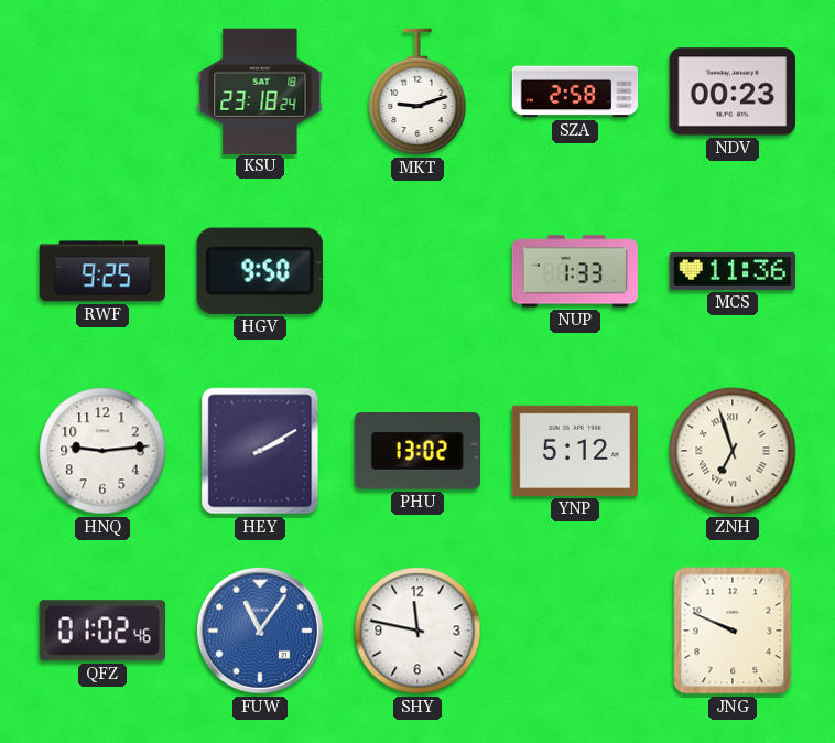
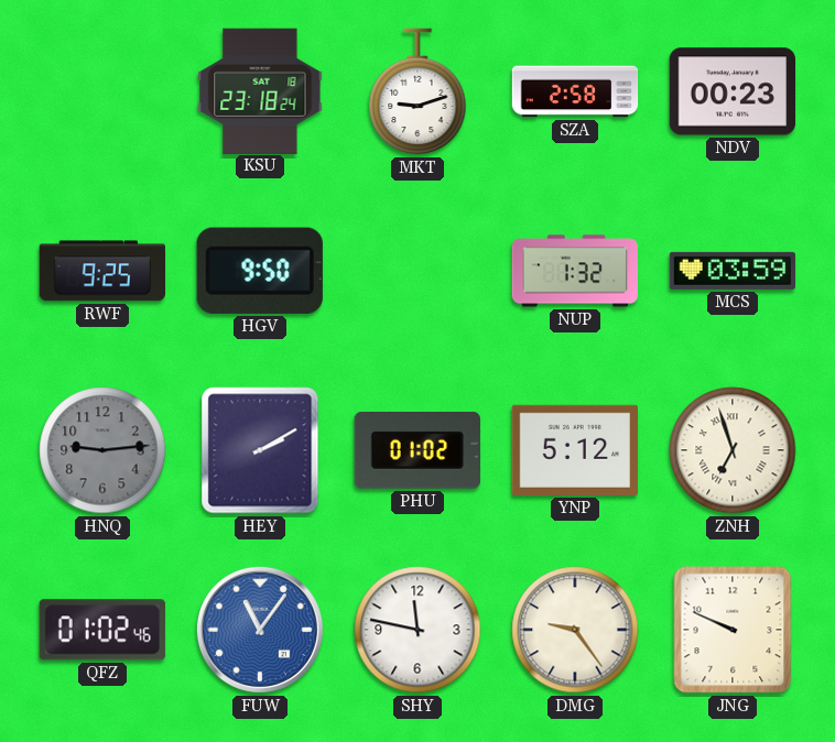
NUP: 1:33 -> 1:32
MCS: 11:36 -> 03:59
HNQ dial: white -> grey
PHU: 13:02 -> 01:02
DMG: none -> 9:24
